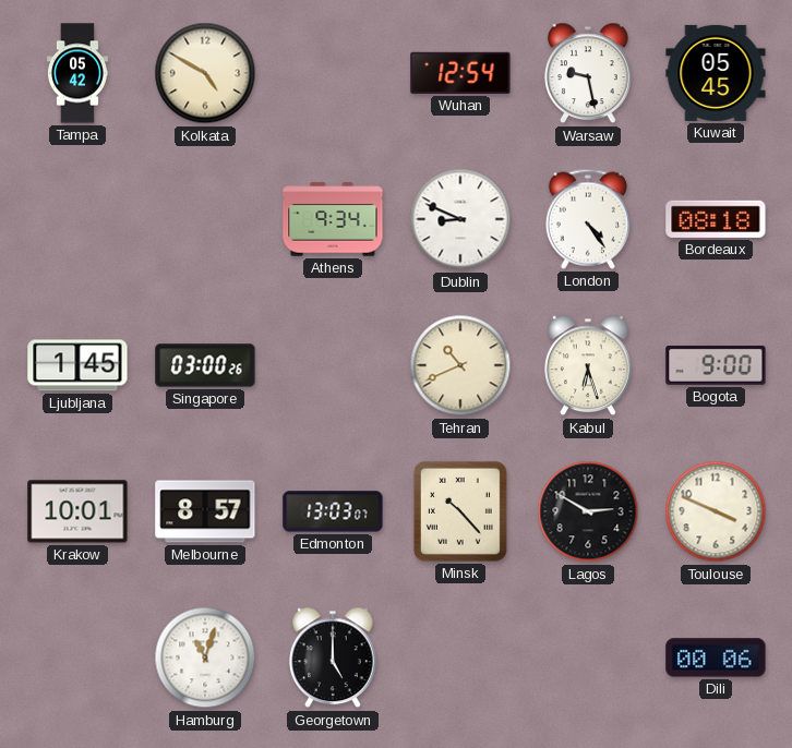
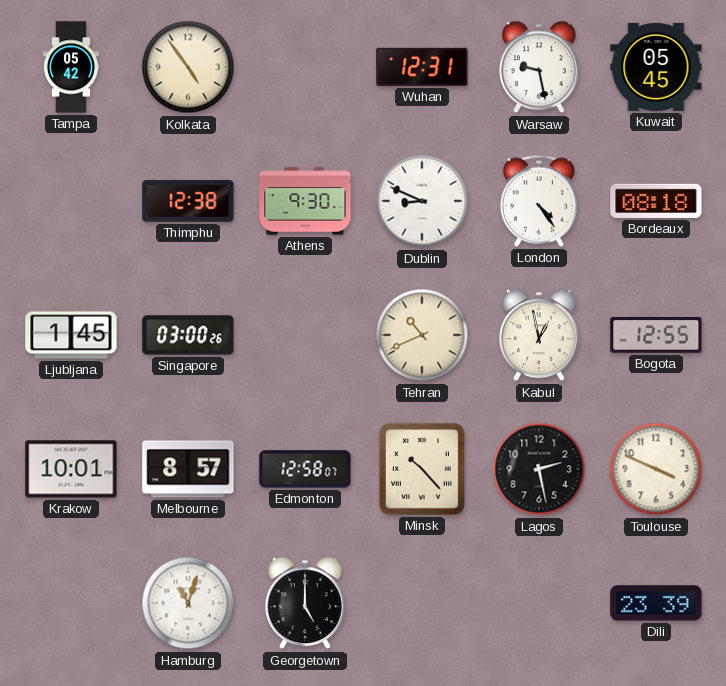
Kolkata: 4:50 -> 4:54
Wuhan: 12:54 -> 12:31
Thimphu: none -> 12:38
Athens: 9:34 -> 9:30
Kabul: 6:27 -> 12:58
Bogota: 9:00 -> 12:55
Edmonton: 13:03 -> 12:58
Lagos: 2:50 -> 2:28
Dili: 00:06 -> 23:39
